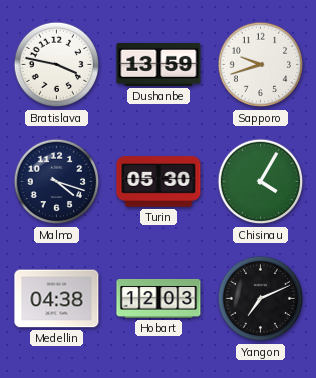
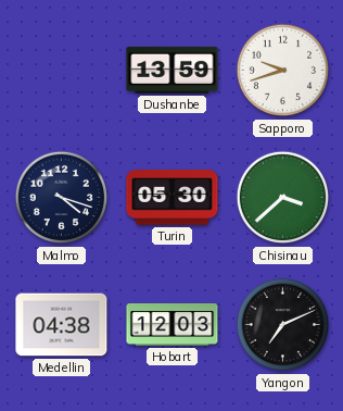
Bratislava: 3:47 -> none
Chisinau: 4:05 -> 3:38
